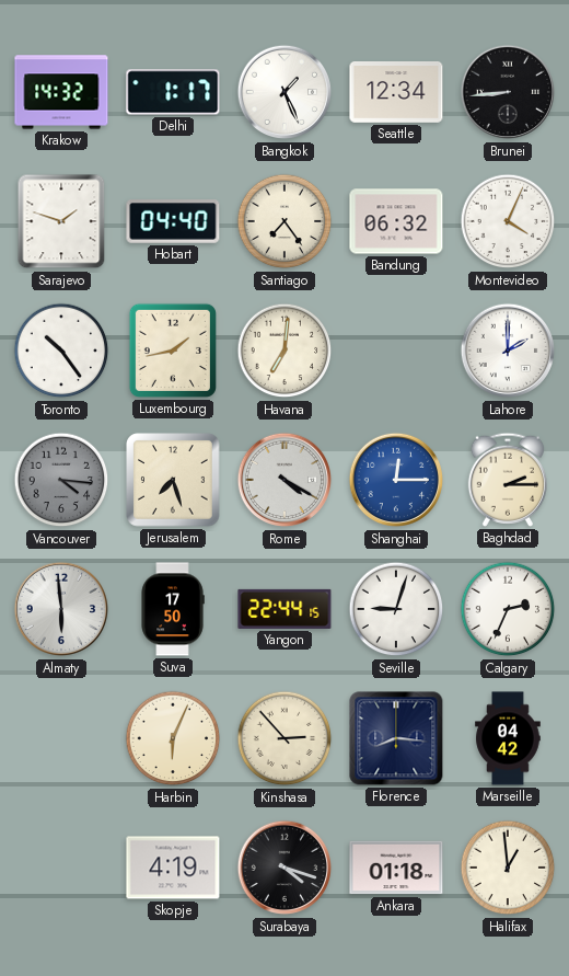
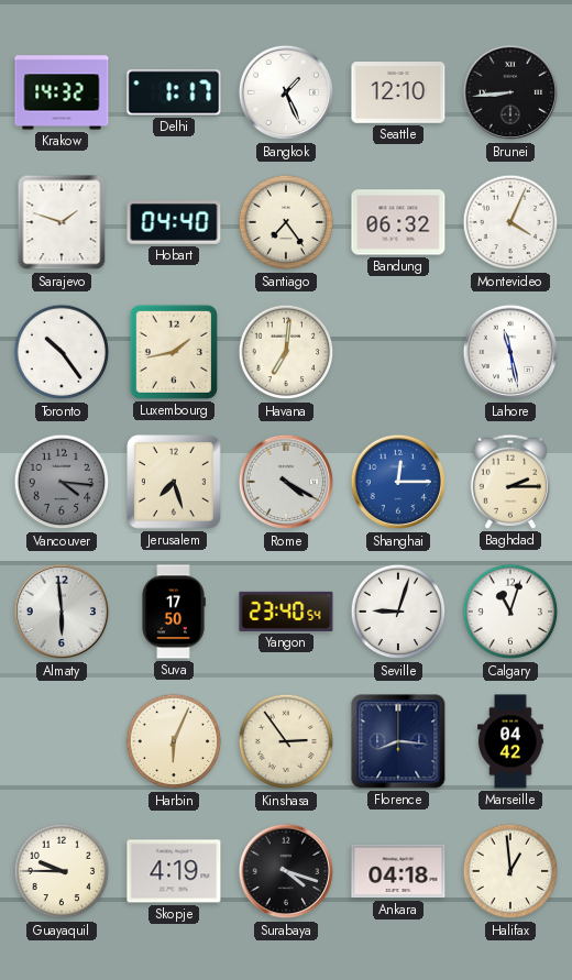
Seattle: 12:34 -> 12:10
Lahore: 2:00 -> 11:28
Yangon: 22:44 -> 23:40
Calgary: 2:34 -> 11:03
Kinshasa: 2:53 -> 2:54
Guayaquil: none -> 9:45
Ankara: 01:18 -> 04:18
